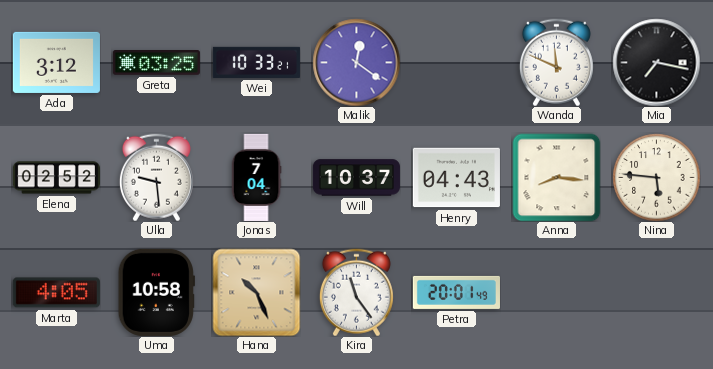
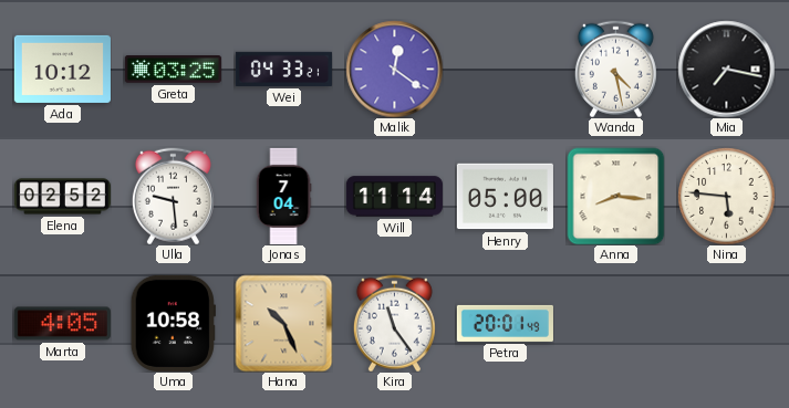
Ada: 3:12 -> 10:12
Wei: 10:33 -> 04:33
Wanda: 11:49 -> 4:28
Will: 10:37 -> 11:14
Henry: 04:43 -> 05:00
